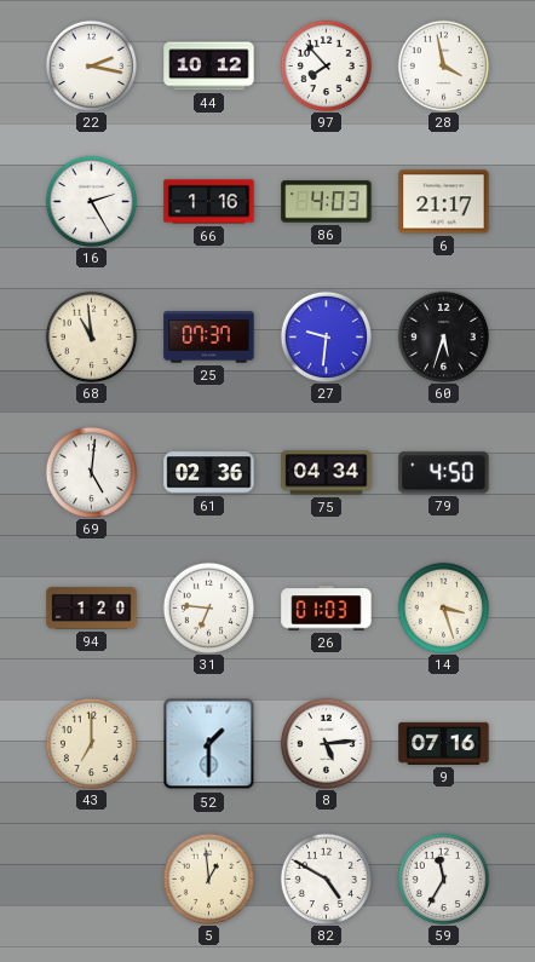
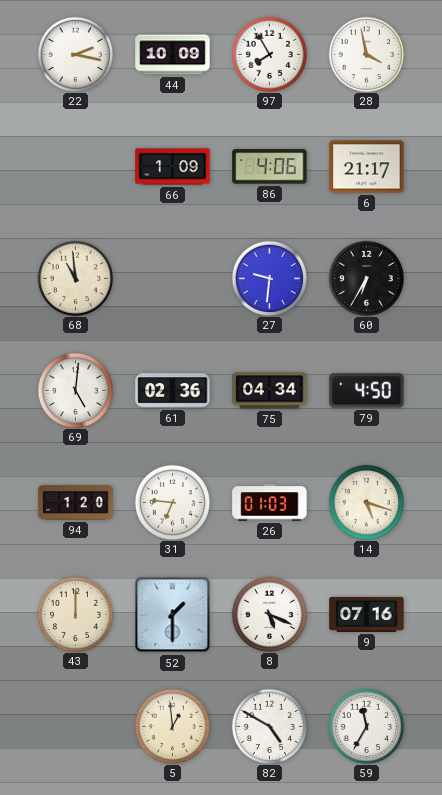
44: 10:12 -> 10:09
97: 7:53 -> 7:55
16: 2:25 -> none
66: 1:16 -> 1:09
86: 4:03 -> 4:06
25: 07:37 -> none
60: 5:33 -> 6:35
14: 3:27 -> 5:18
43: 7:00 -> 12:00
8: 5:14 -> 5:19
